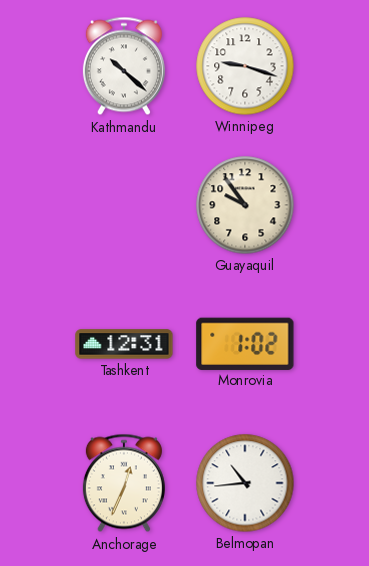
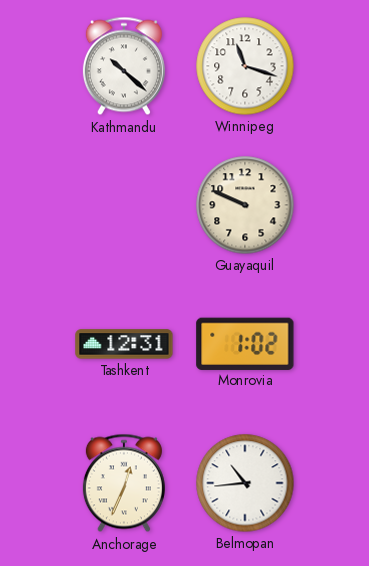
Winnipeg: 9:18 -> 11:18
Guayaquil: 9:54 -> 9:49
